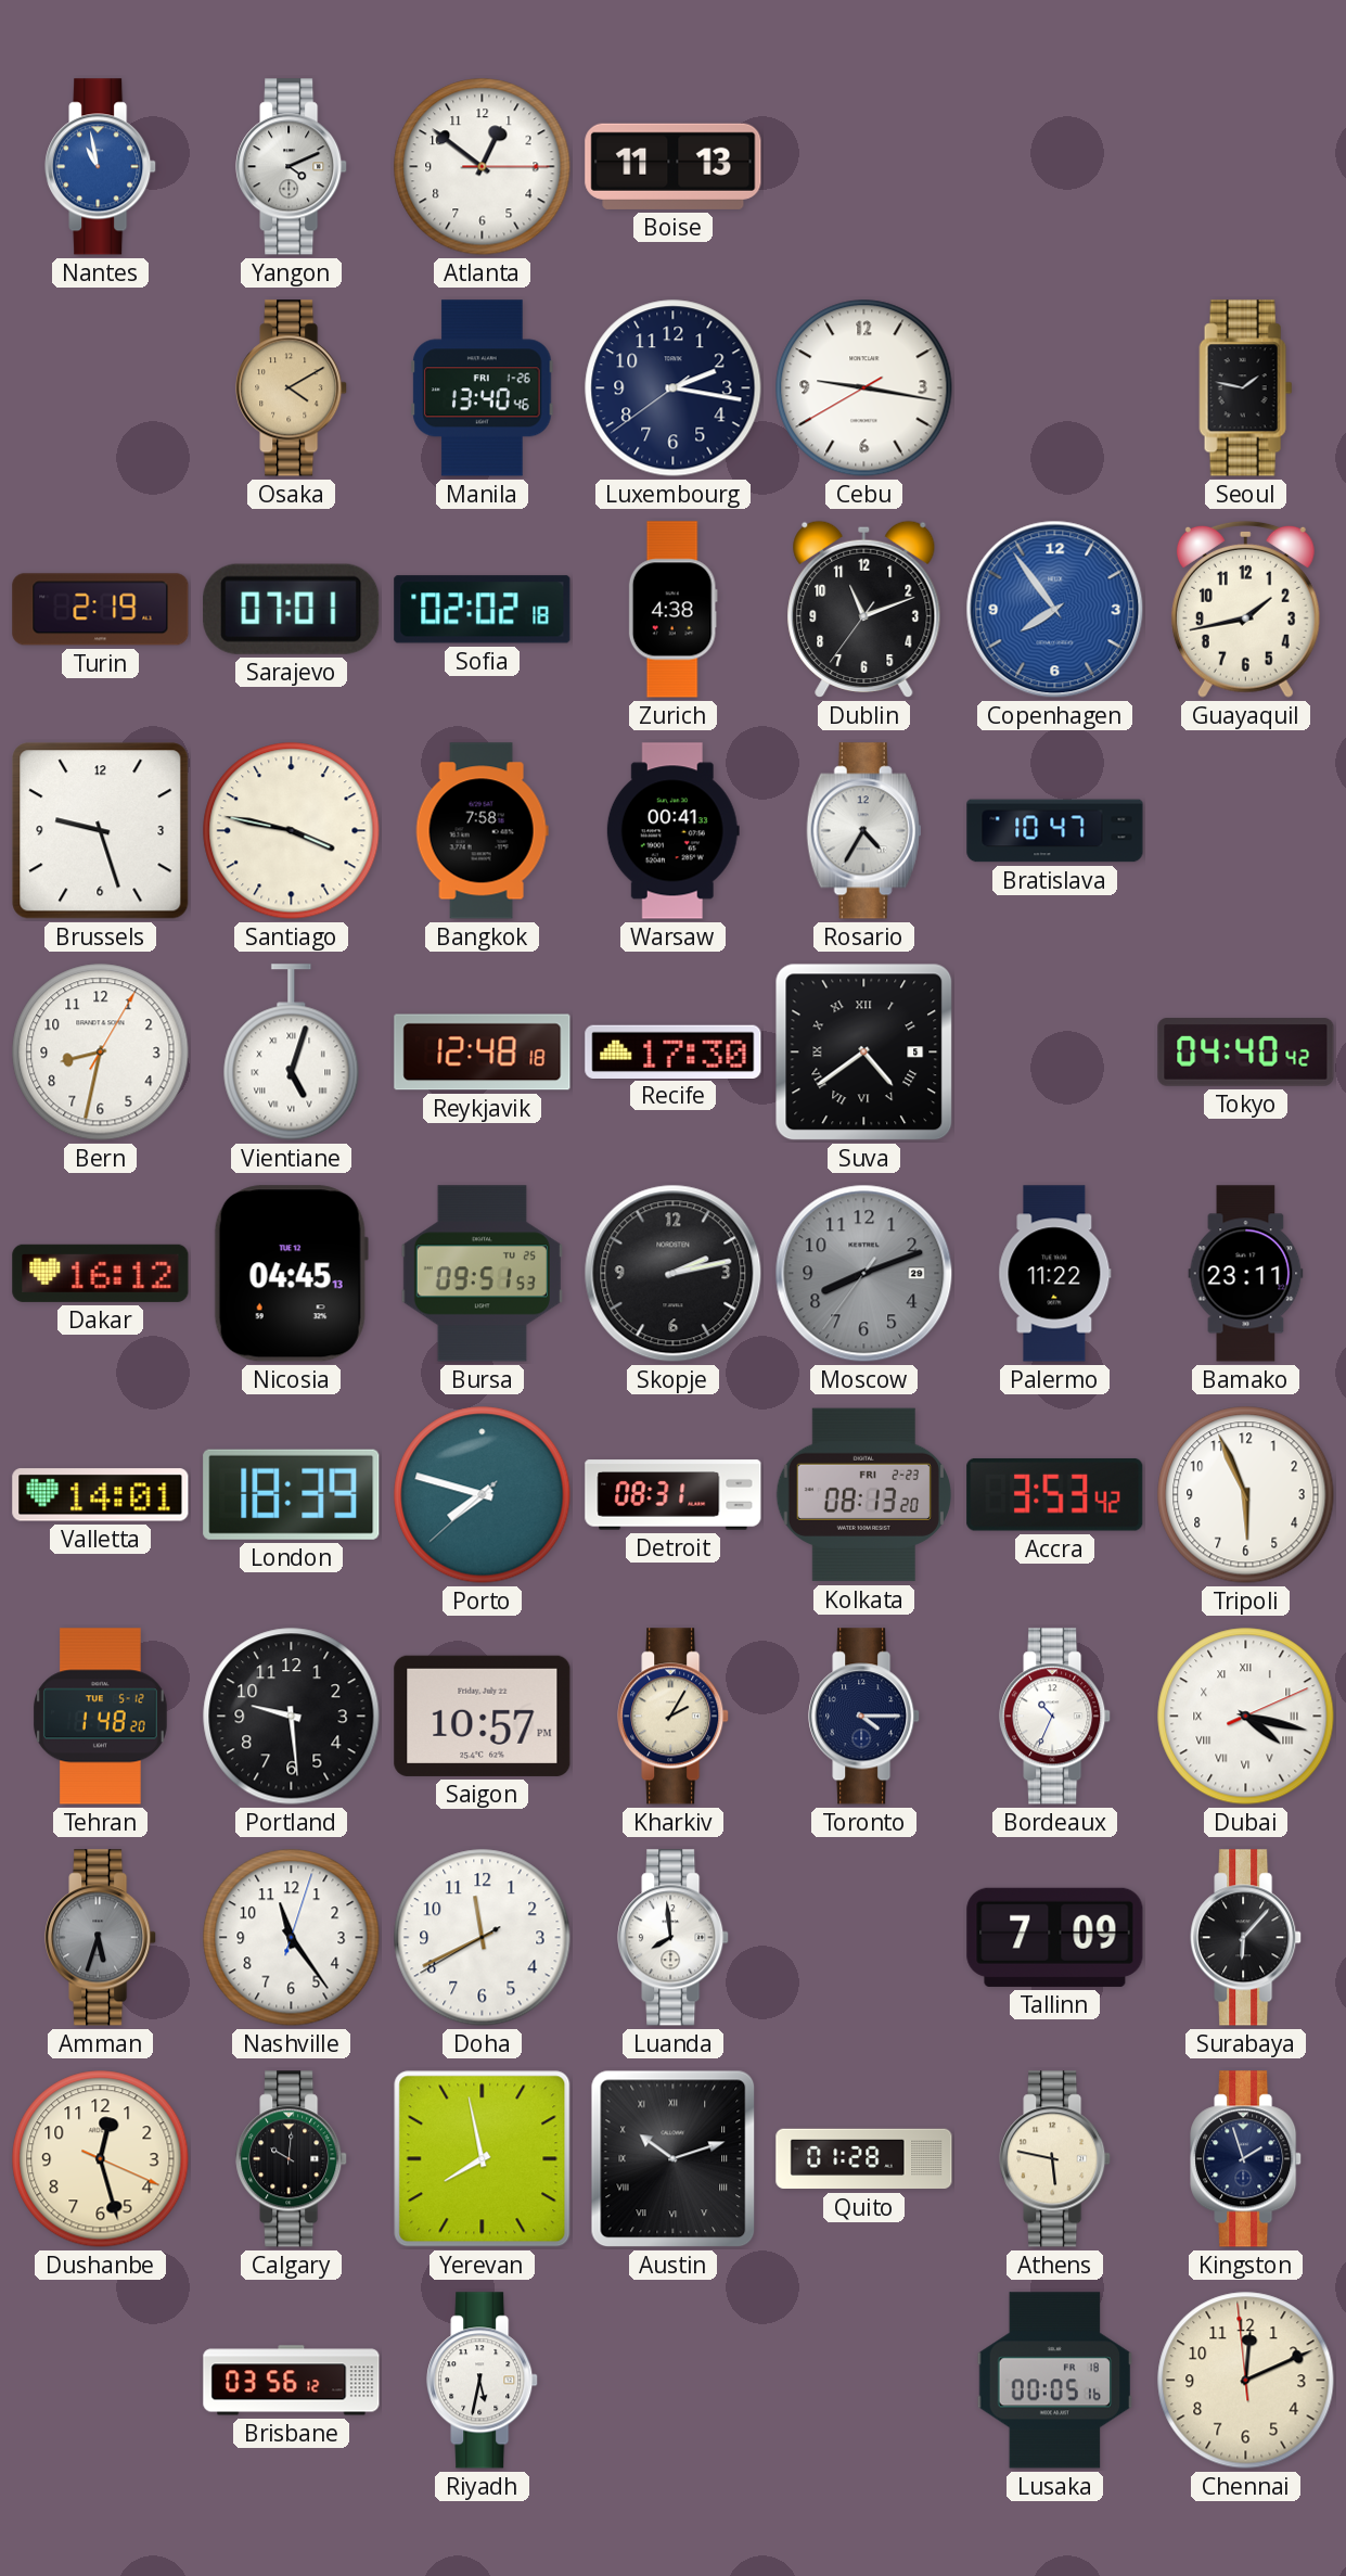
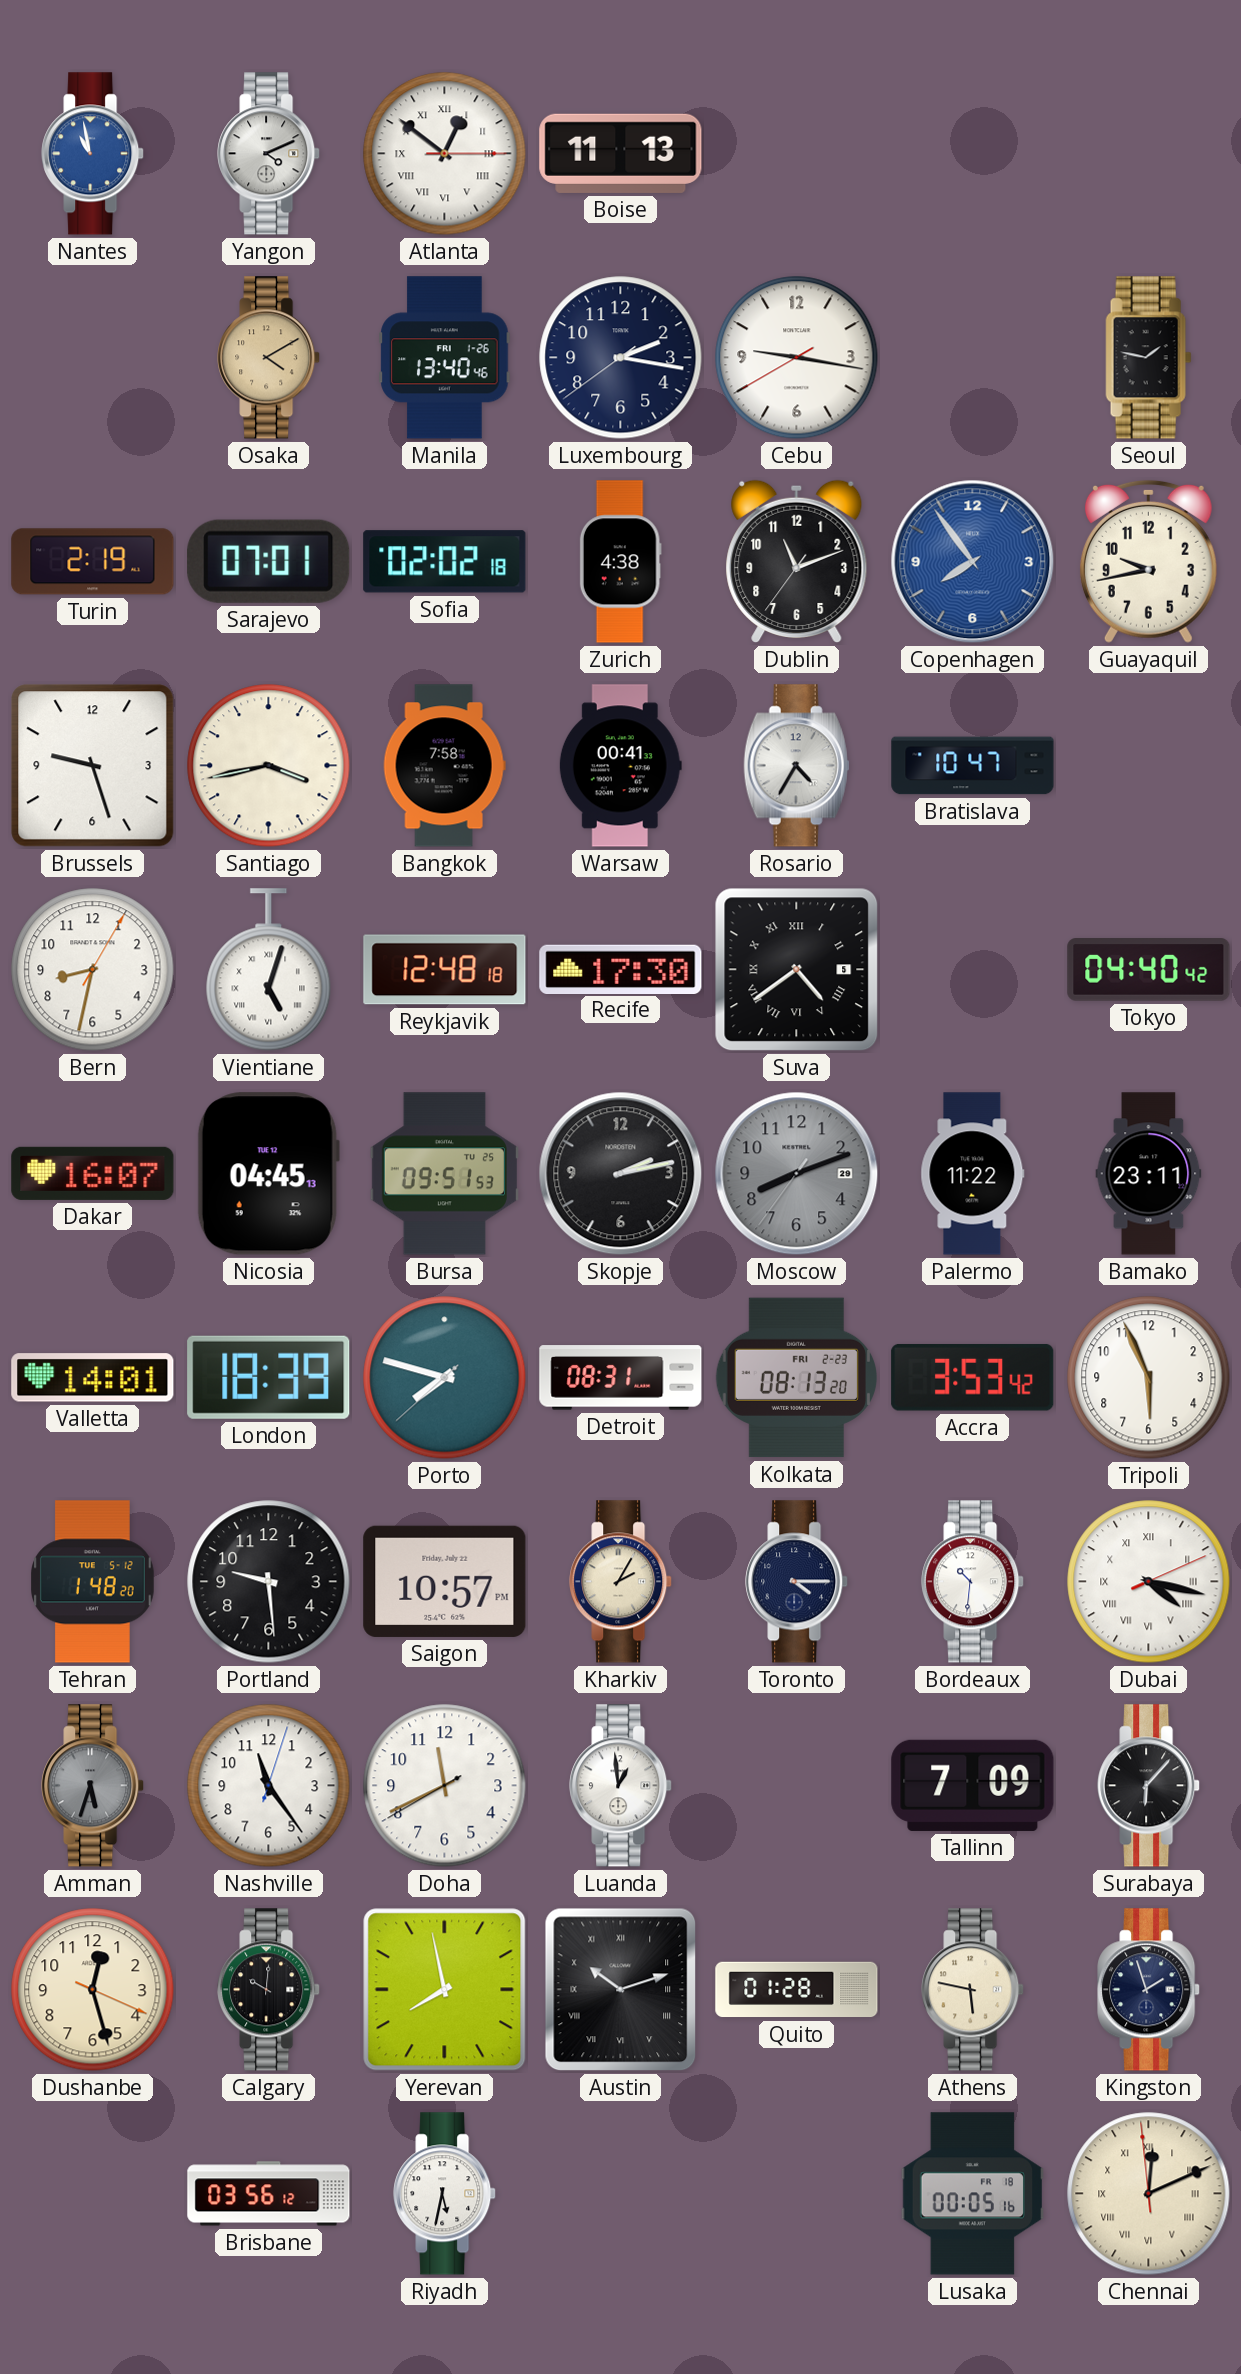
Atlanta numerals: Arabic -> Roman
Guayaquil: 1:43 -> 9:43
Santiago: 3:47 -> 3:43
Dakar: 16:12 -> 16:07
Bordeaux: 10:34 -> 10:31
Luanda: 7:59 -> 12:59
Chennai numerals: Arabic -> Roman
